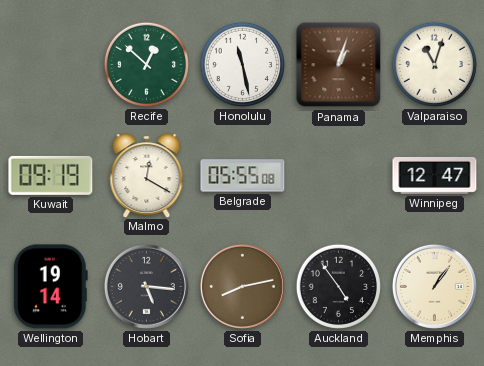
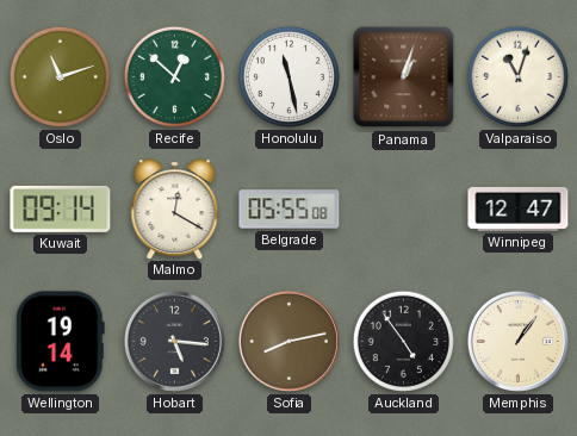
Oslo: none -> 11:12
Kuwait: 09:19 -> 09:14
